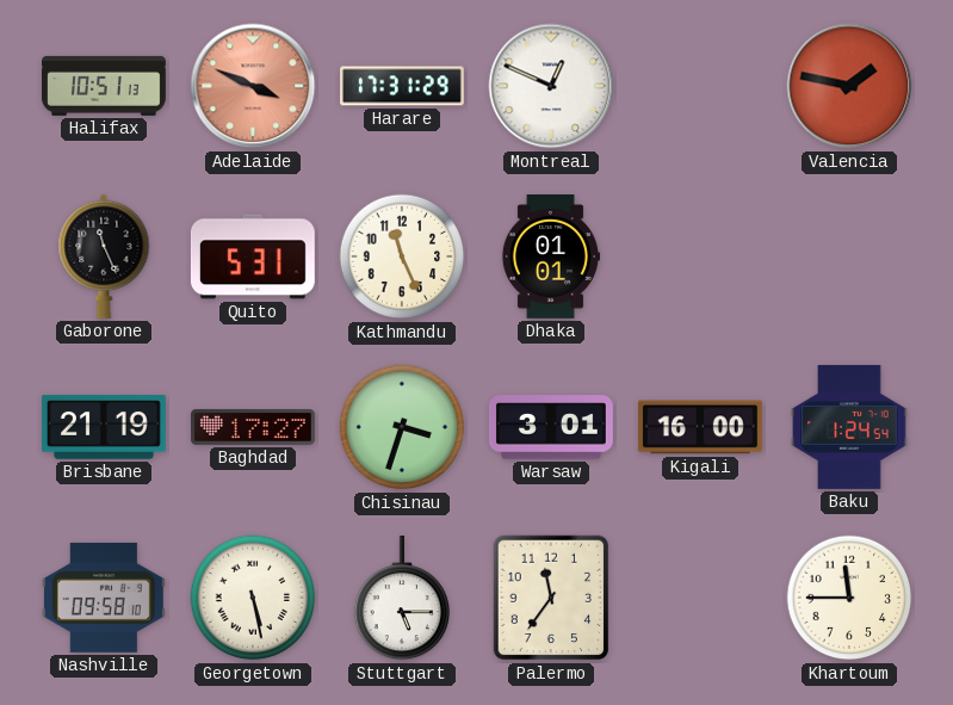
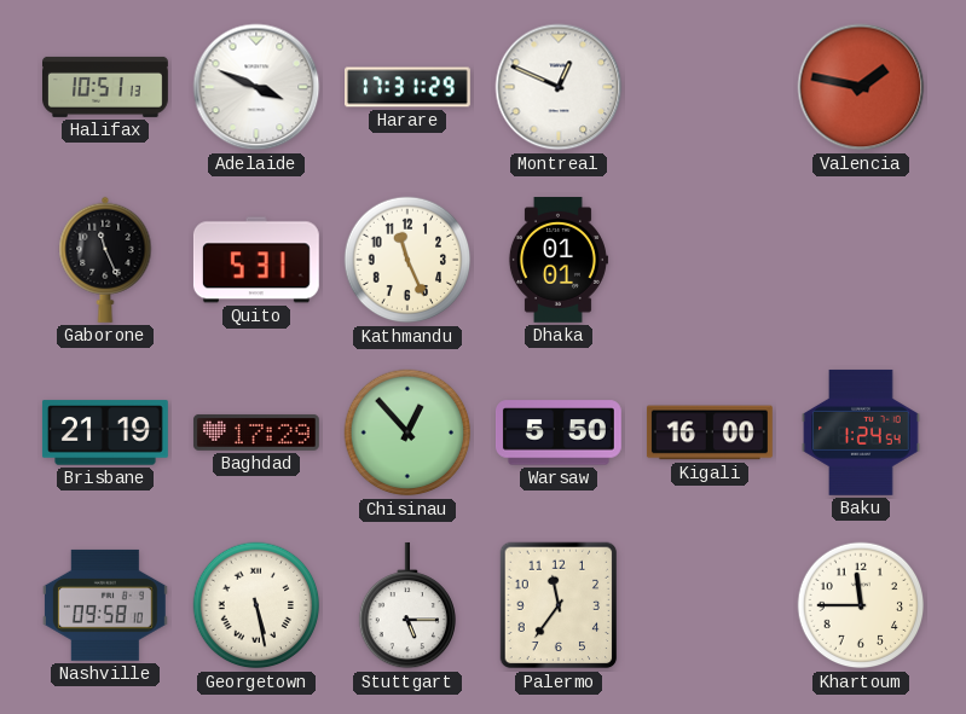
Adelaide dial: salmon -> white
Baghdad: 17:27 -> 17:29
Chisinau: 3:33 -> 12:53
Warsaw: 3:01 -> 5:50
